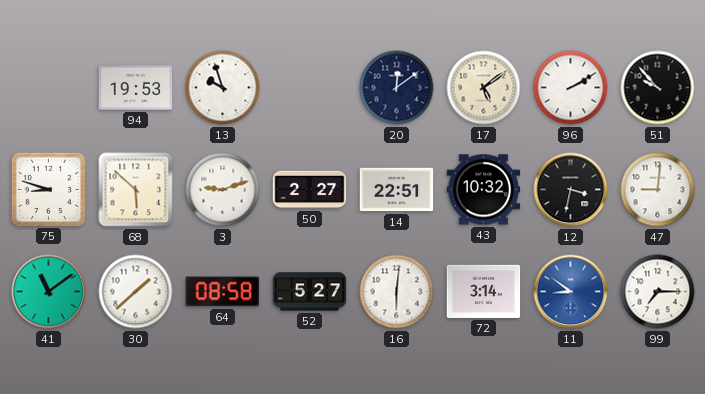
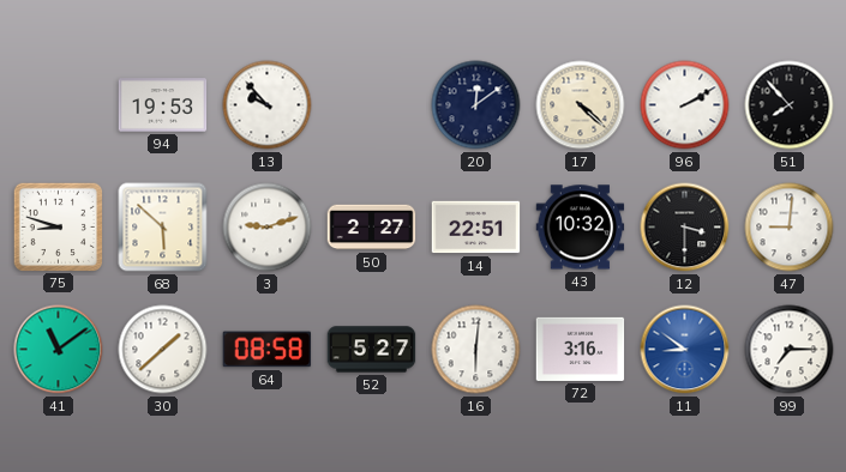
13: 9:57 -> 9:53
17: 5:09 -> 4:22
51: 9:53 -> 7:53
12: 3:32 -> 3:30
72: 3:14 -> 3:16
